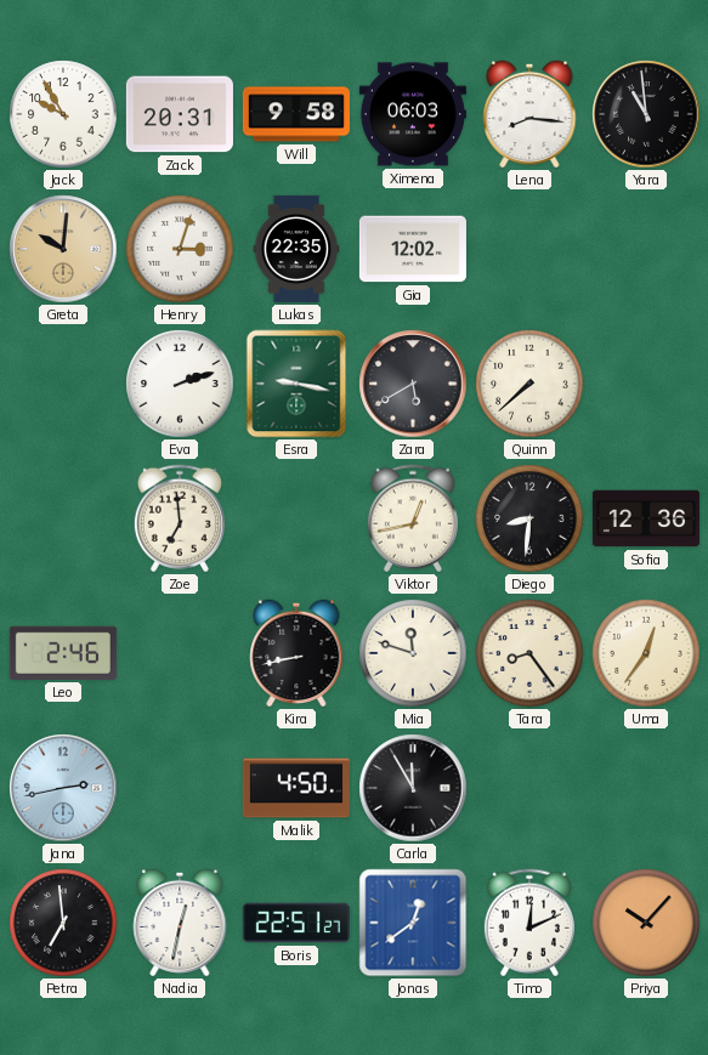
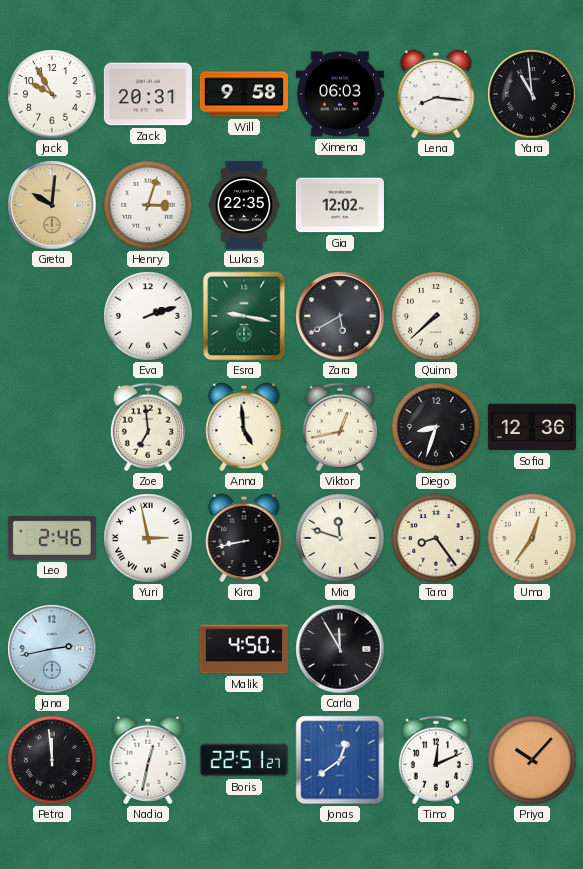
Anna: none -> 4:59
Diego: 8:31 -> 8:33
Yuri: none -> 2:58
Petra: 6:59 -> 11:59
